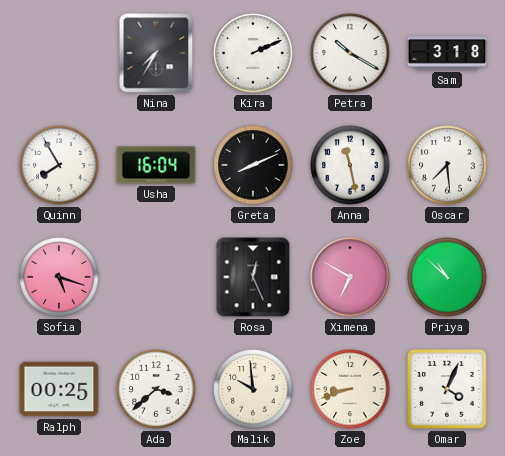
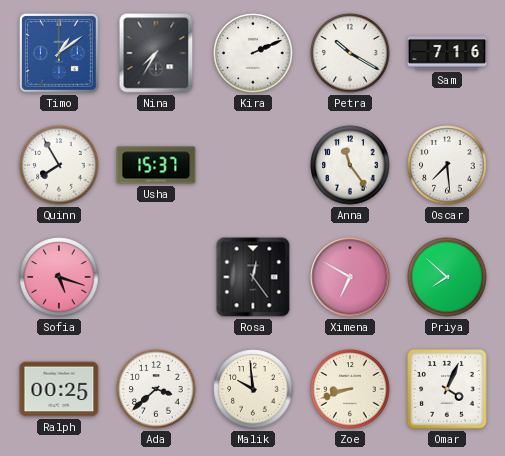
Timo: none -> 1:09
Sam: 3:18 -> 7:16
Usha: 16:04 -> 15:37
Greta: 8:11 -> none
Anna: 11:28 -> 11:24
Rosa: 12:26 -> 12:24
Priya: 10:52 -> 7:52
